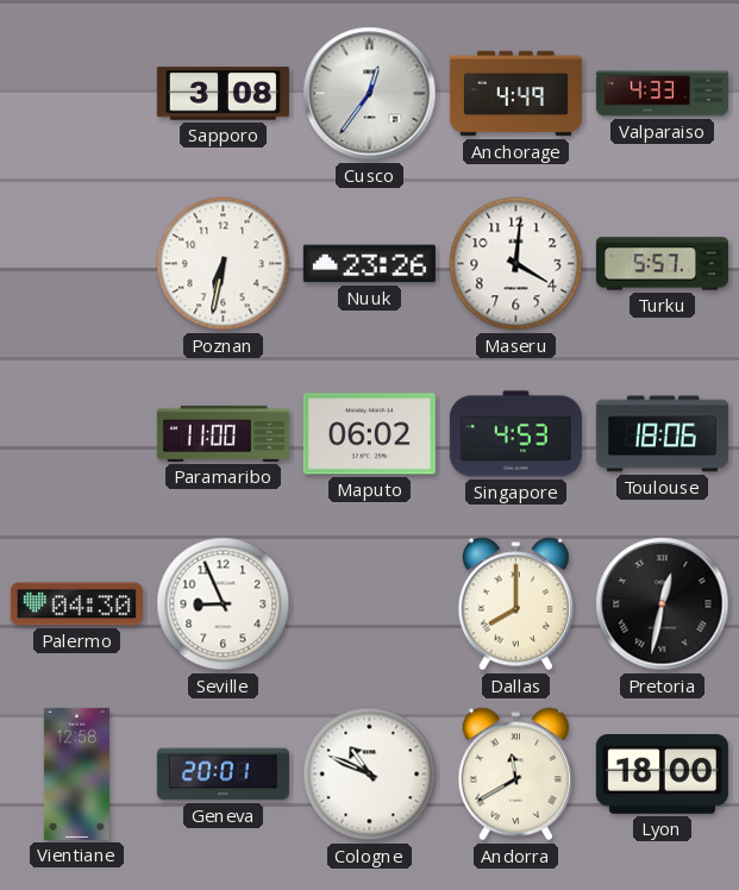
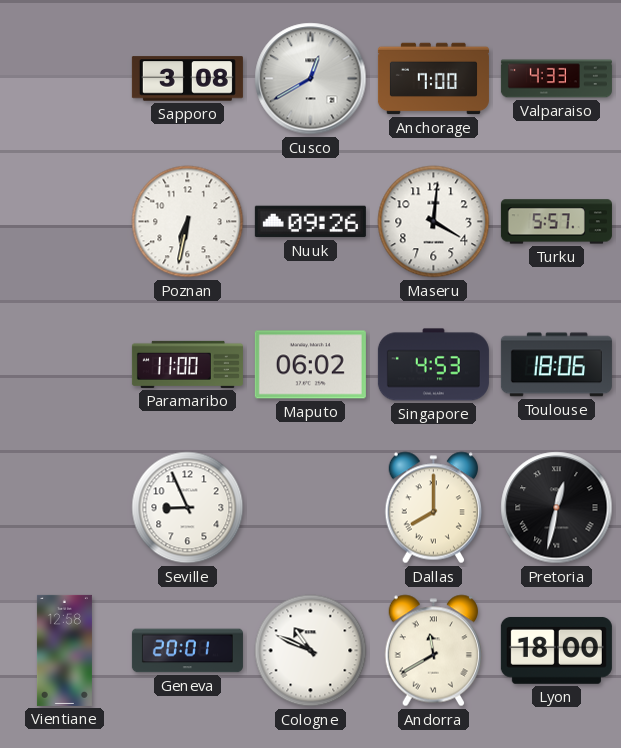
Cusco: 12:36 -> 12:40
Anchorage: 4:49 -> 7:00
Nuuk: 23:26 -> 09:26
Palermo: 04:30 -> none
